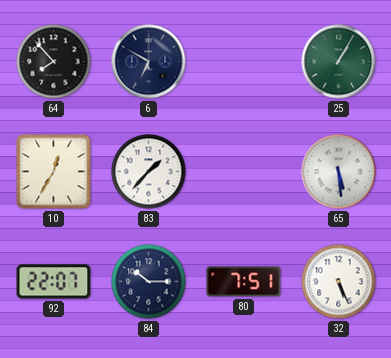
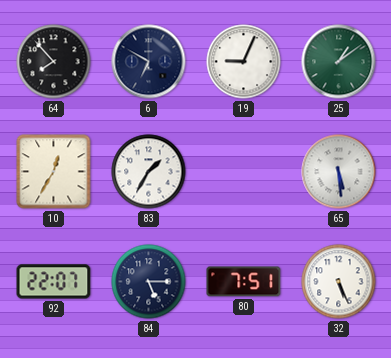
19: none -> 9:04
25: 1:05 -> 1:09
83: 1:37 -> 1:35
84: 10:15 -> 5:15
